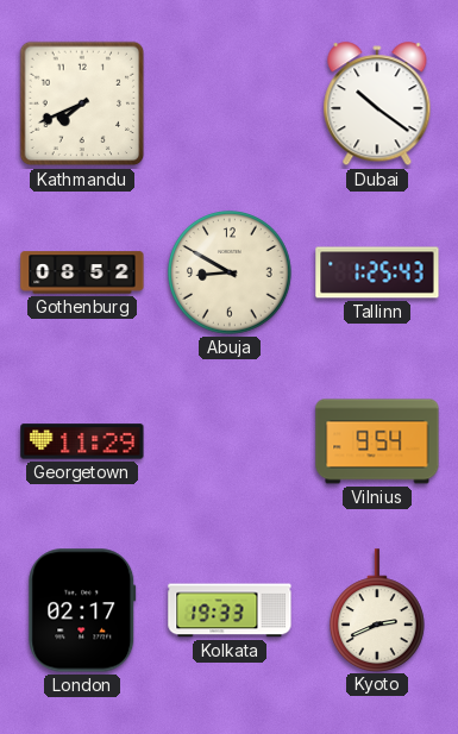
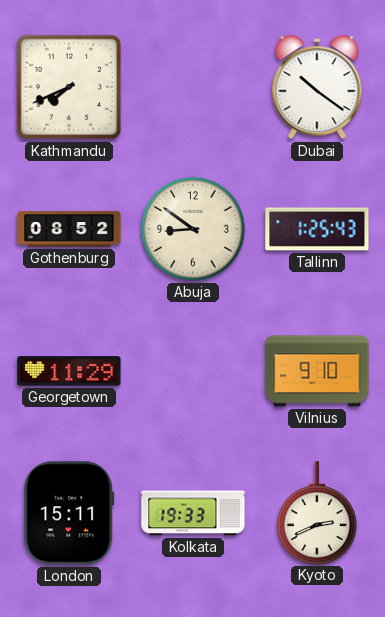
Abuja: 8:50 -> 8:51
Vilnius: 9:54 -> 9:10
London: 02:17 -> 15:11
